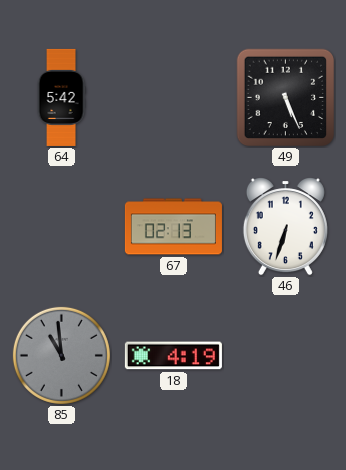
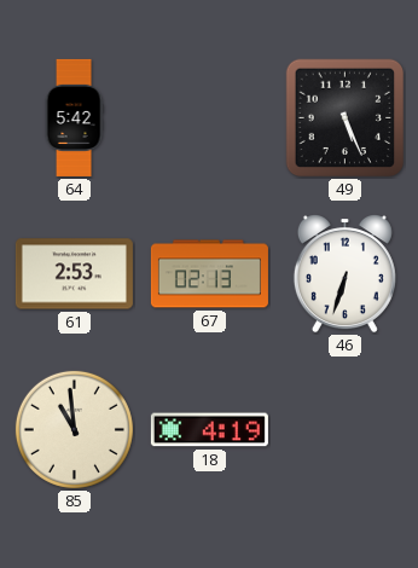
61: none -> 2:53
85 dial: grey -> cream
